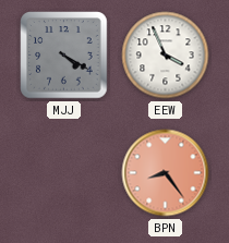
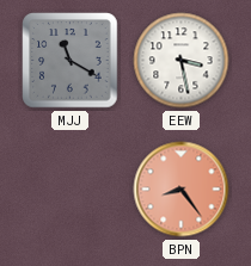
MJJ: 4:20 -> 11:20
EEW: 3:56 -> 3:28
